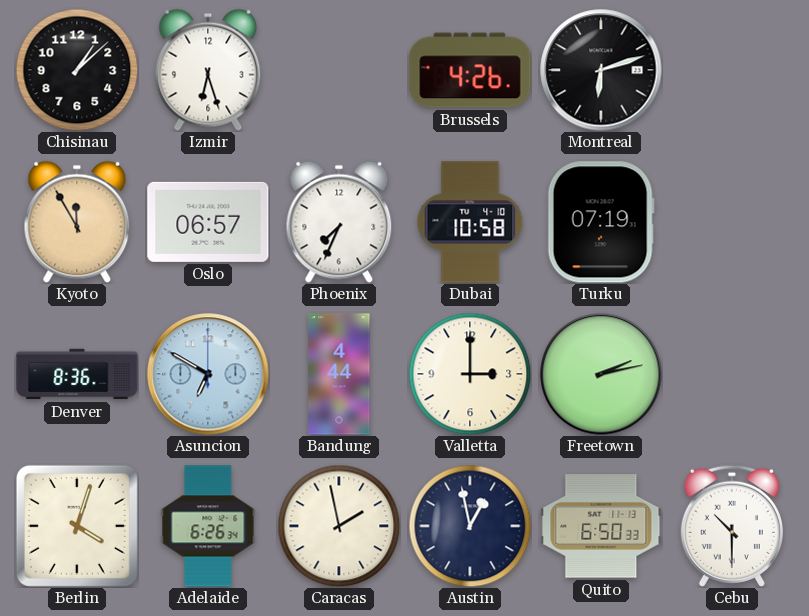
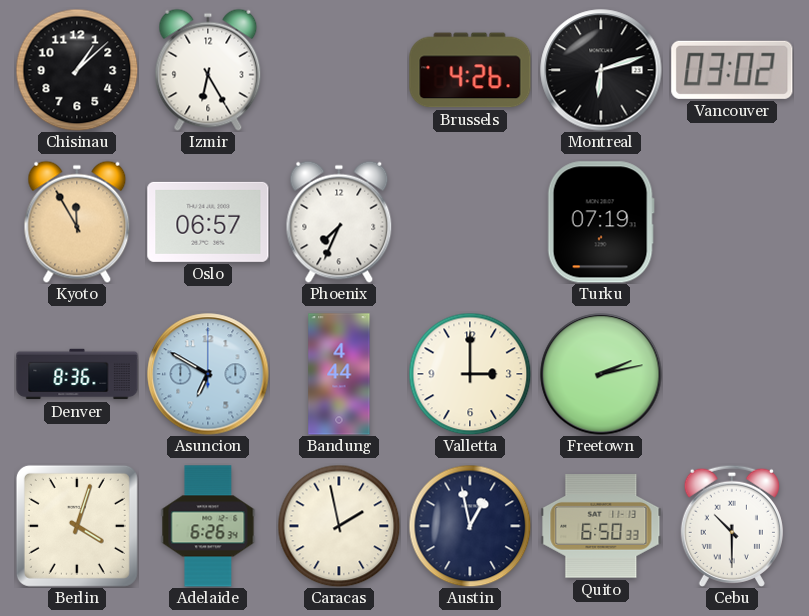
Izmir: 6:27 -> 6:25
Vancouver: none -> 03:02
Dubai: 10:58 -> none
